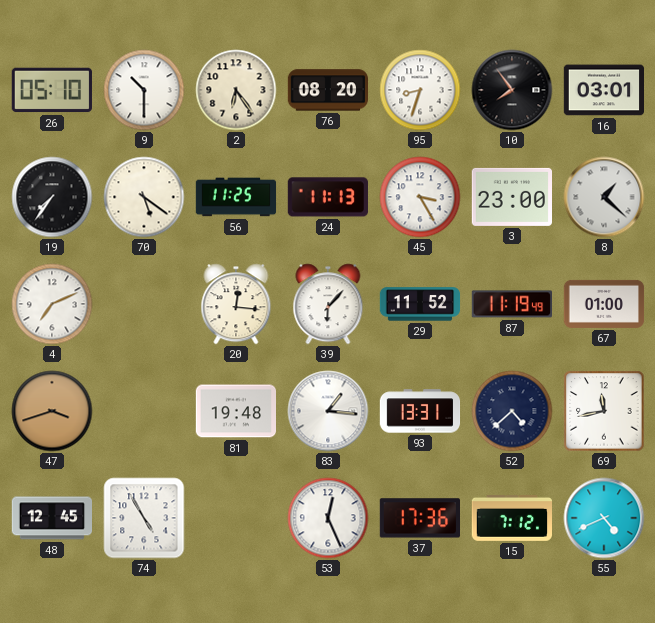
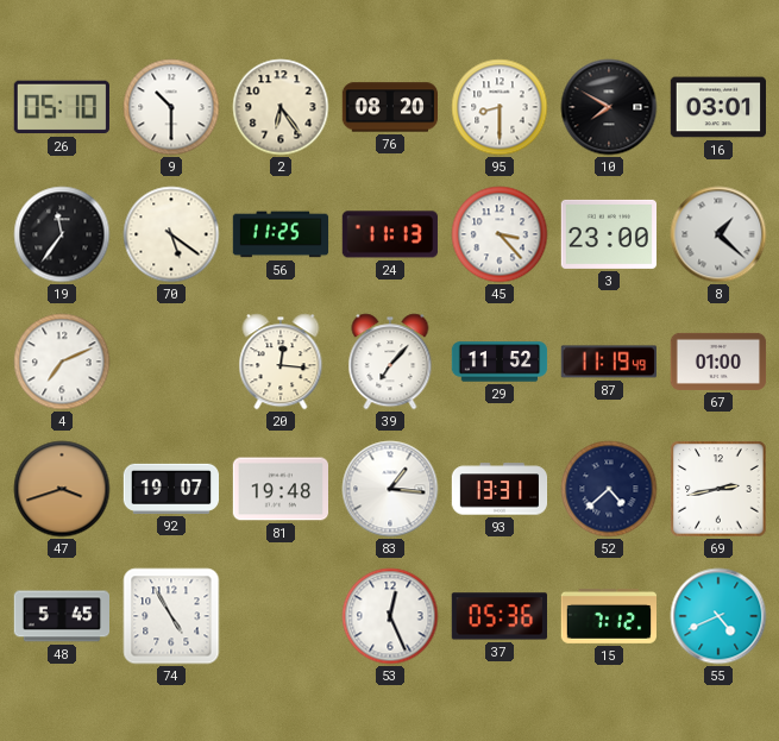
95: 8:33 -> 8:30
10: 7:54 -> 7:50
19: 7:36 -> 11:36
45: 3:25 -> 3:23
39: 6:07 -> 7:07
92: none -> 19:07
69: 11:43 -> 2:43
48: 12:45 -> 5:45
37: 17:36 -> 05:36
